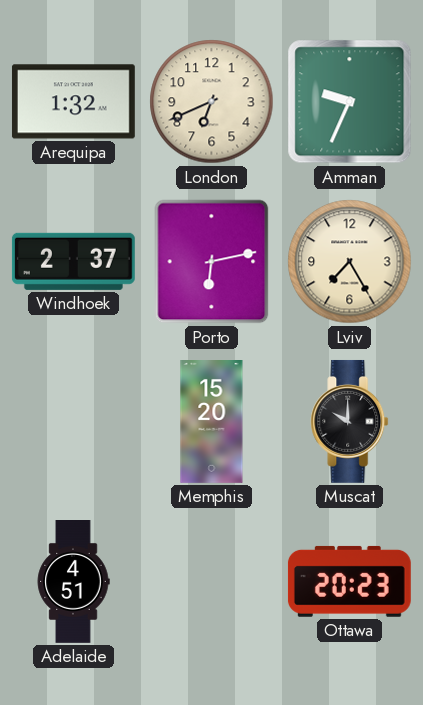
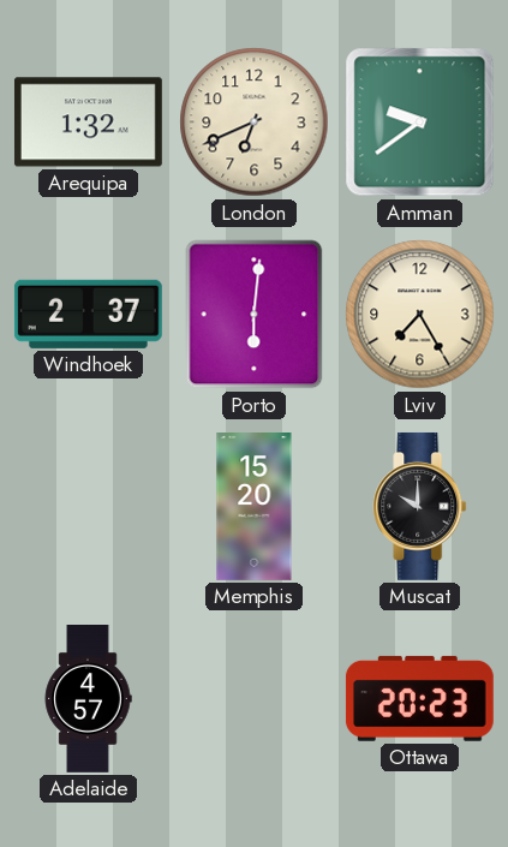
Amman: 9:34 -> 9:39
Porto: 6:13 -> 6:01
Adelaide: 4:51 -> 4:57
